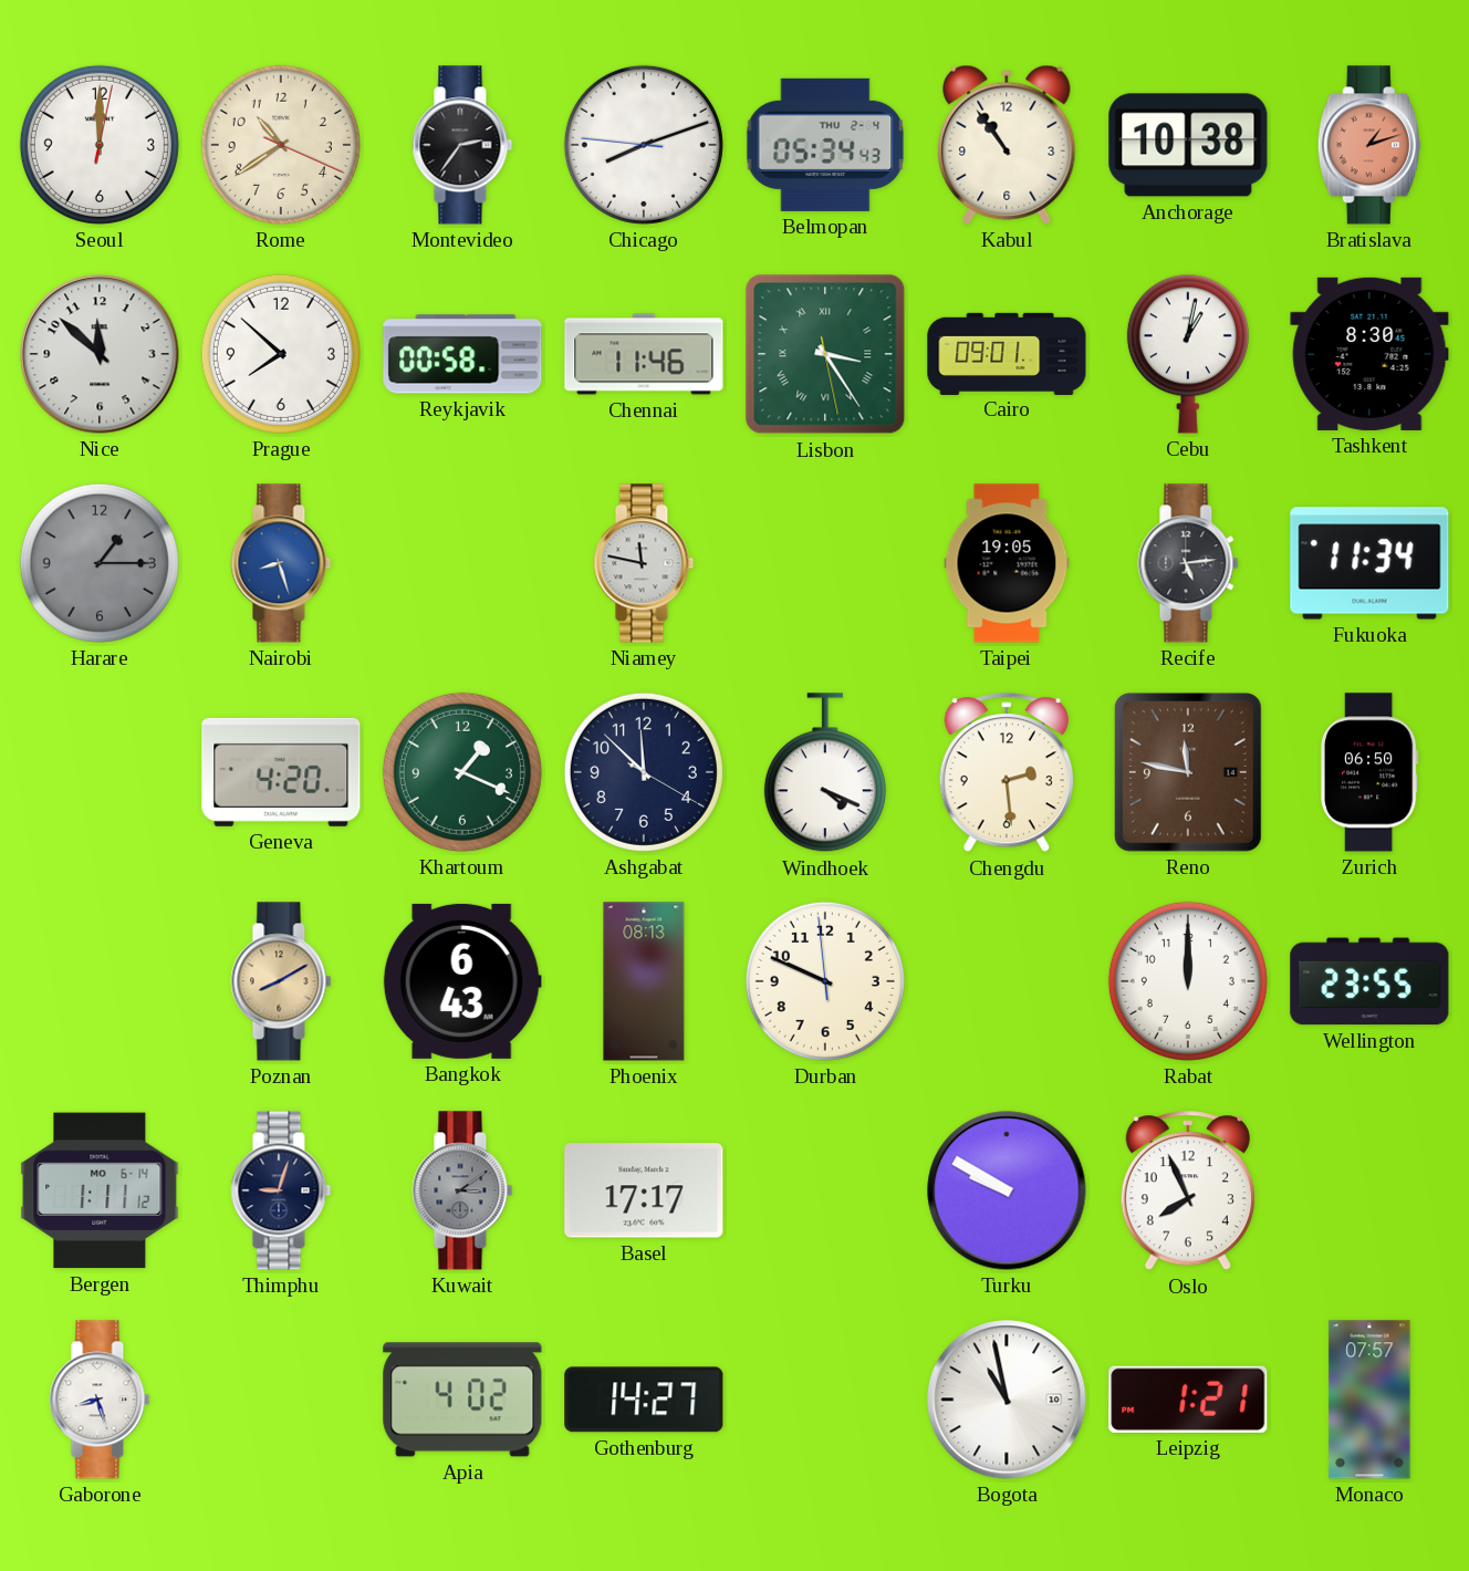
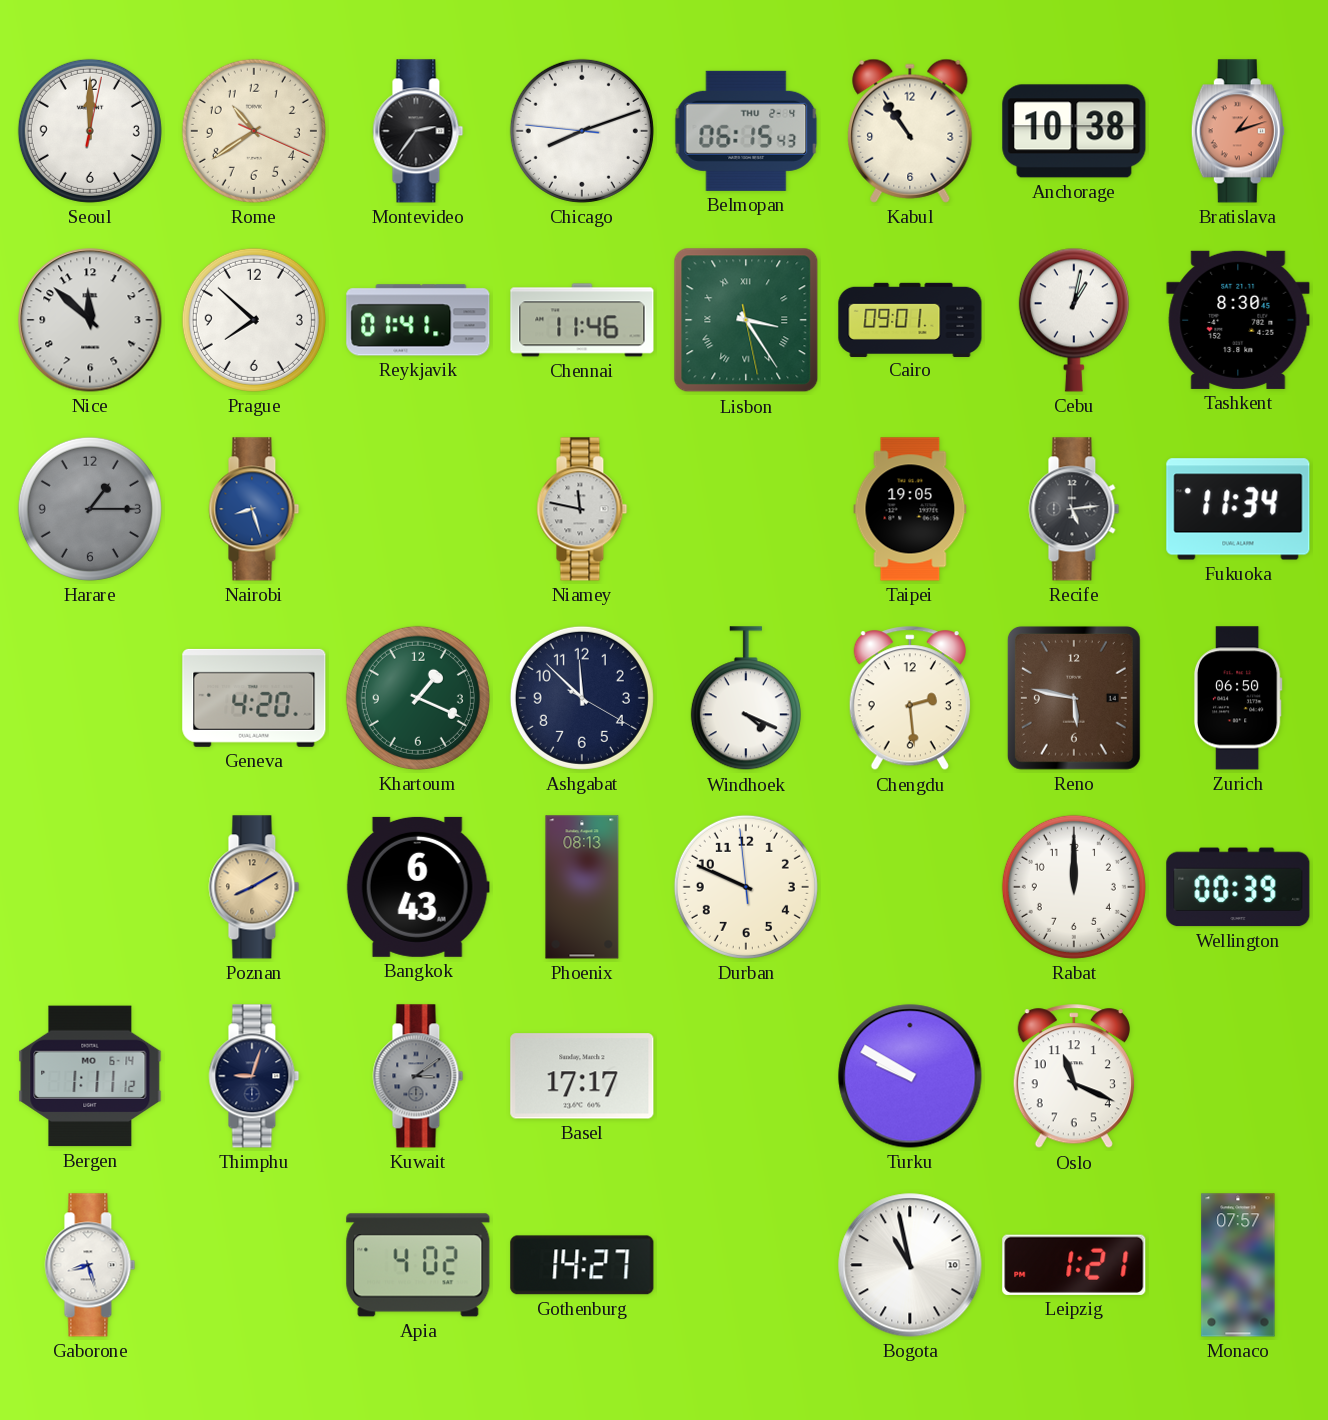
Belmopan: 05:34 -> 06:15
Reykjavik: 00:58 -> 01:41
Reno: 11:47 -> 5:47
Wellington: 23:55 -> 00:39
Oslo: 7:56 -> 11:19
